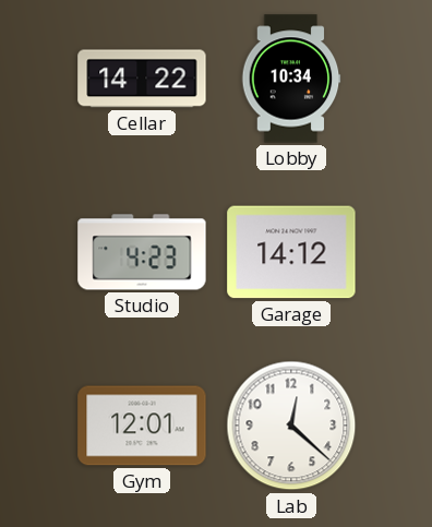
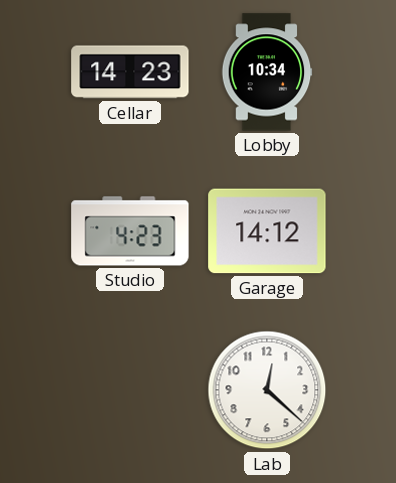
Cellar: 14:22 -> 14:23
Gym: 12:01 -> none
